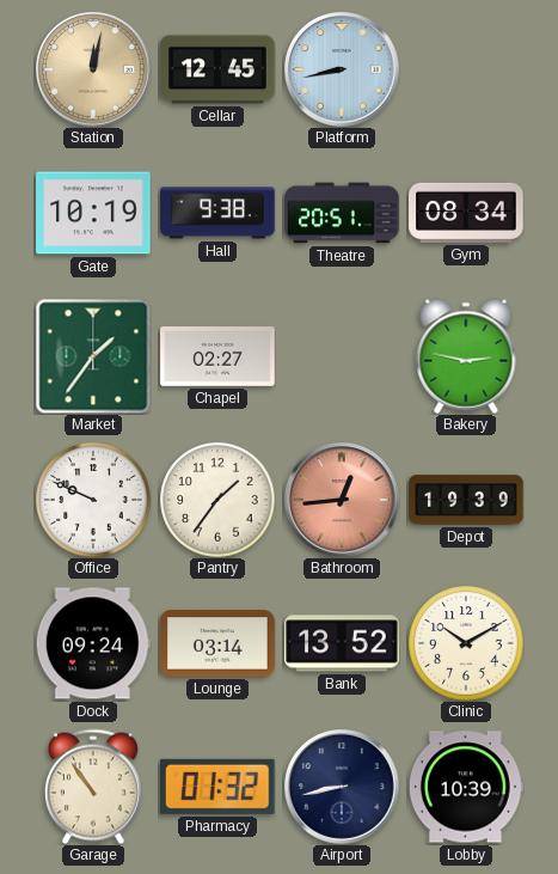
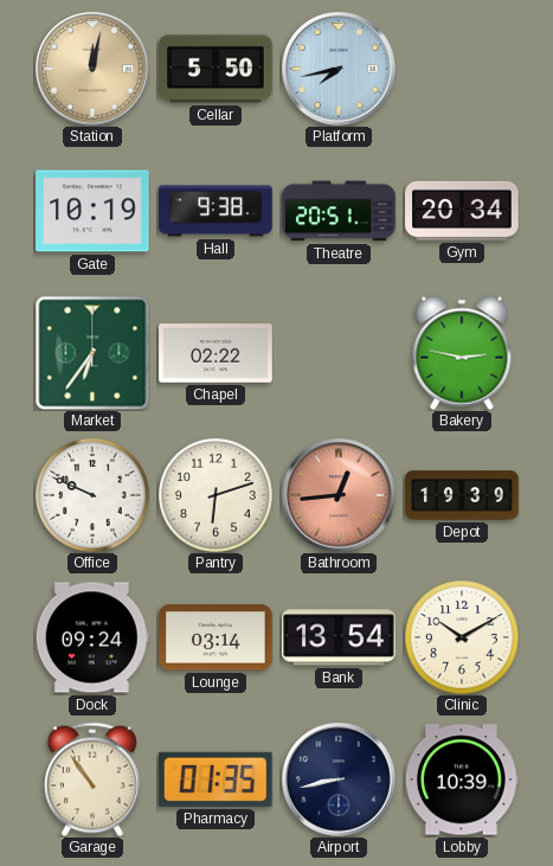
Cellar: 12:45 -> 5:50
Platform: 8:43 -> 7:43
Gym: 08:34 -> 20:34
Market: 1:36 -> 6:36
Chapel: 02:27 -> 02:22
Pantry: 1:36 -> 6:12
Bank: 13:52 -> 13:54
Pharmacy: 01:32 -> 01:35
